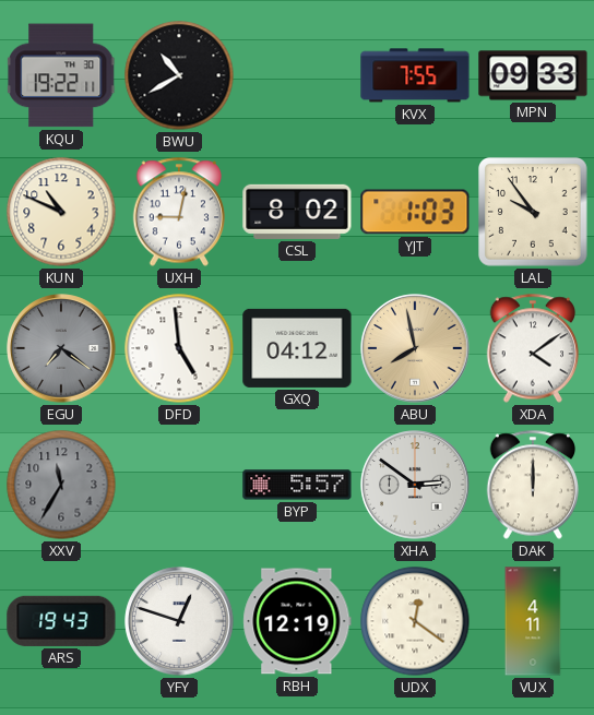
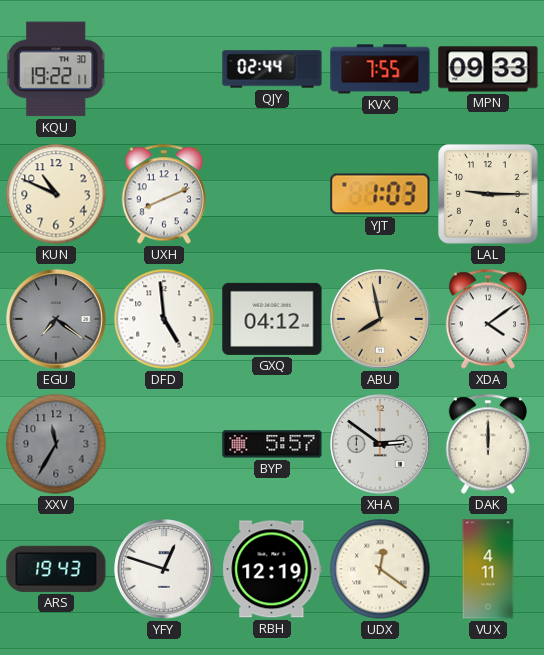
BWU: 10:40 -> none
QJY: none -> 02:44
UXH: 9:02 -> 8:11
CSL: 8:02 -> none
LAL: 9:54 -> 9:15
